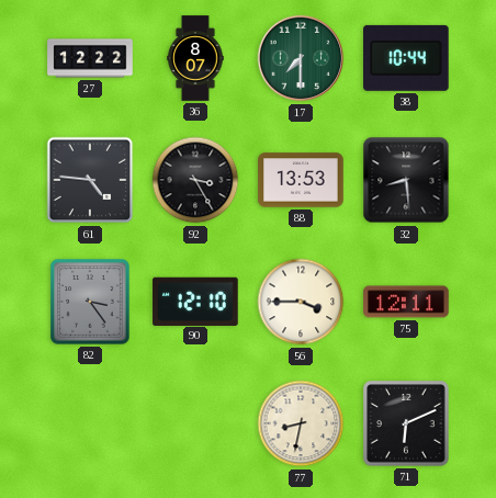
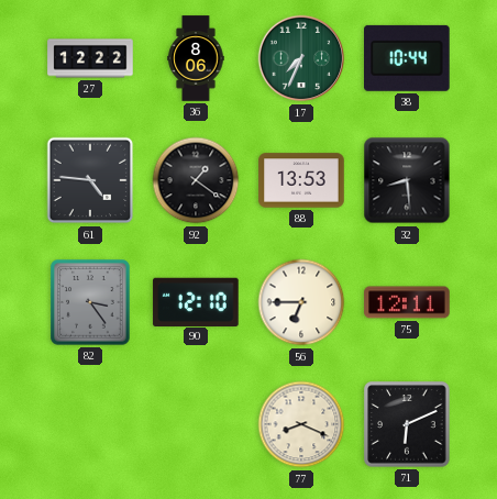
36: 8:07 -> 8:06
17: 7:30 -> 7:34
92: 3:25 -> 1:21
56: 3:45 -> 6:45
77: 8:32 -> 8:19
